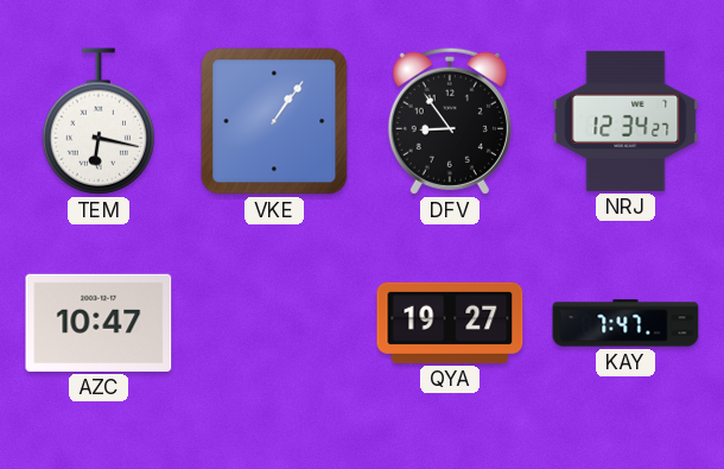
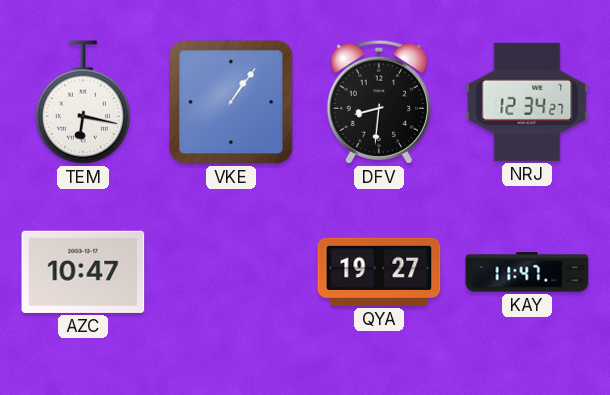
DFV: 8:54 -> 8:31
KAY: 7:47 -> 11:47
